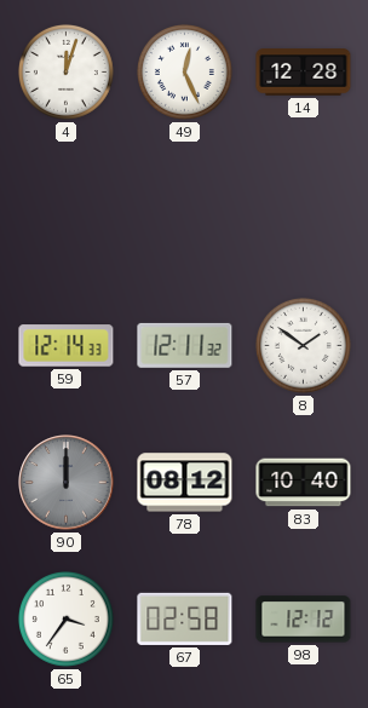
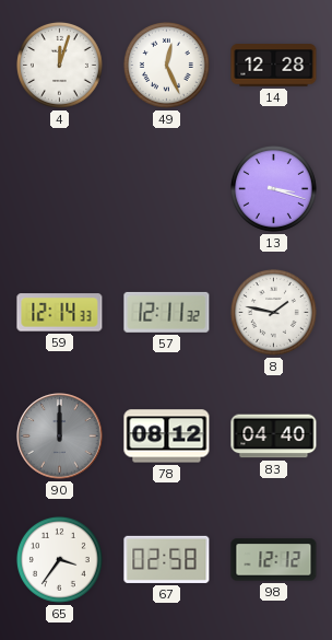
13: none -> 3:18
8: 1:51 -> 1:47
83: 10:40 -> 04:40
